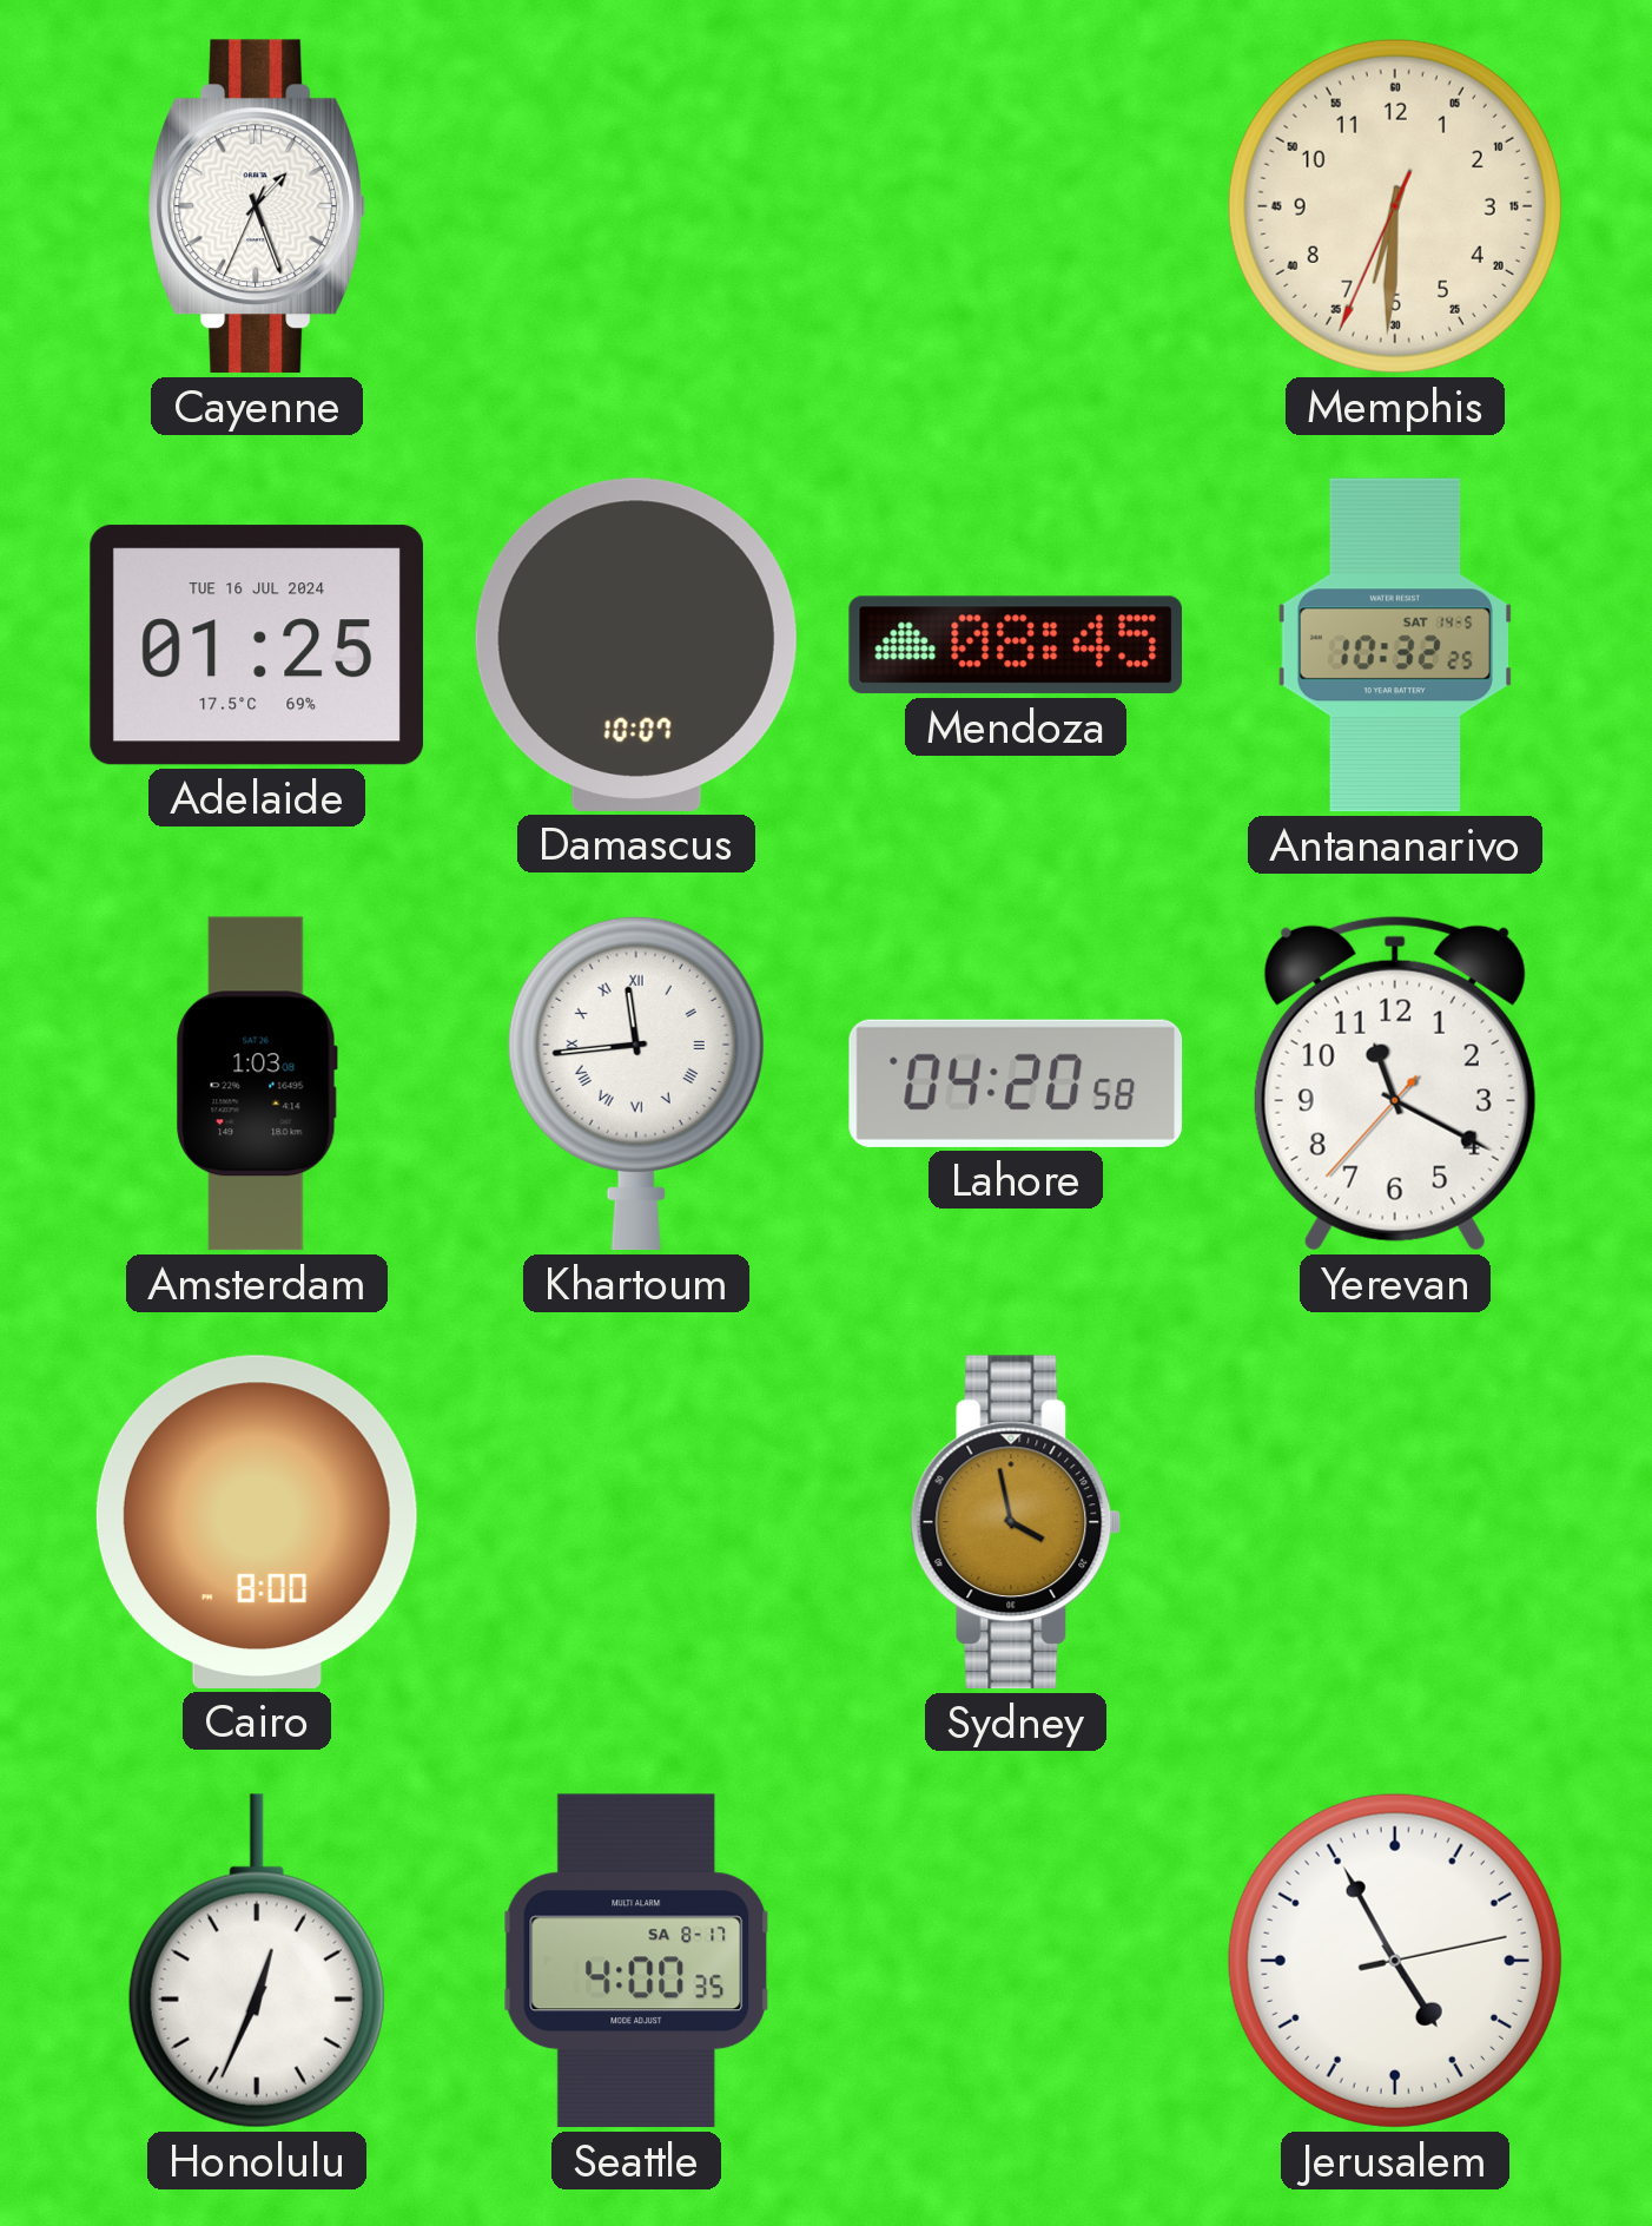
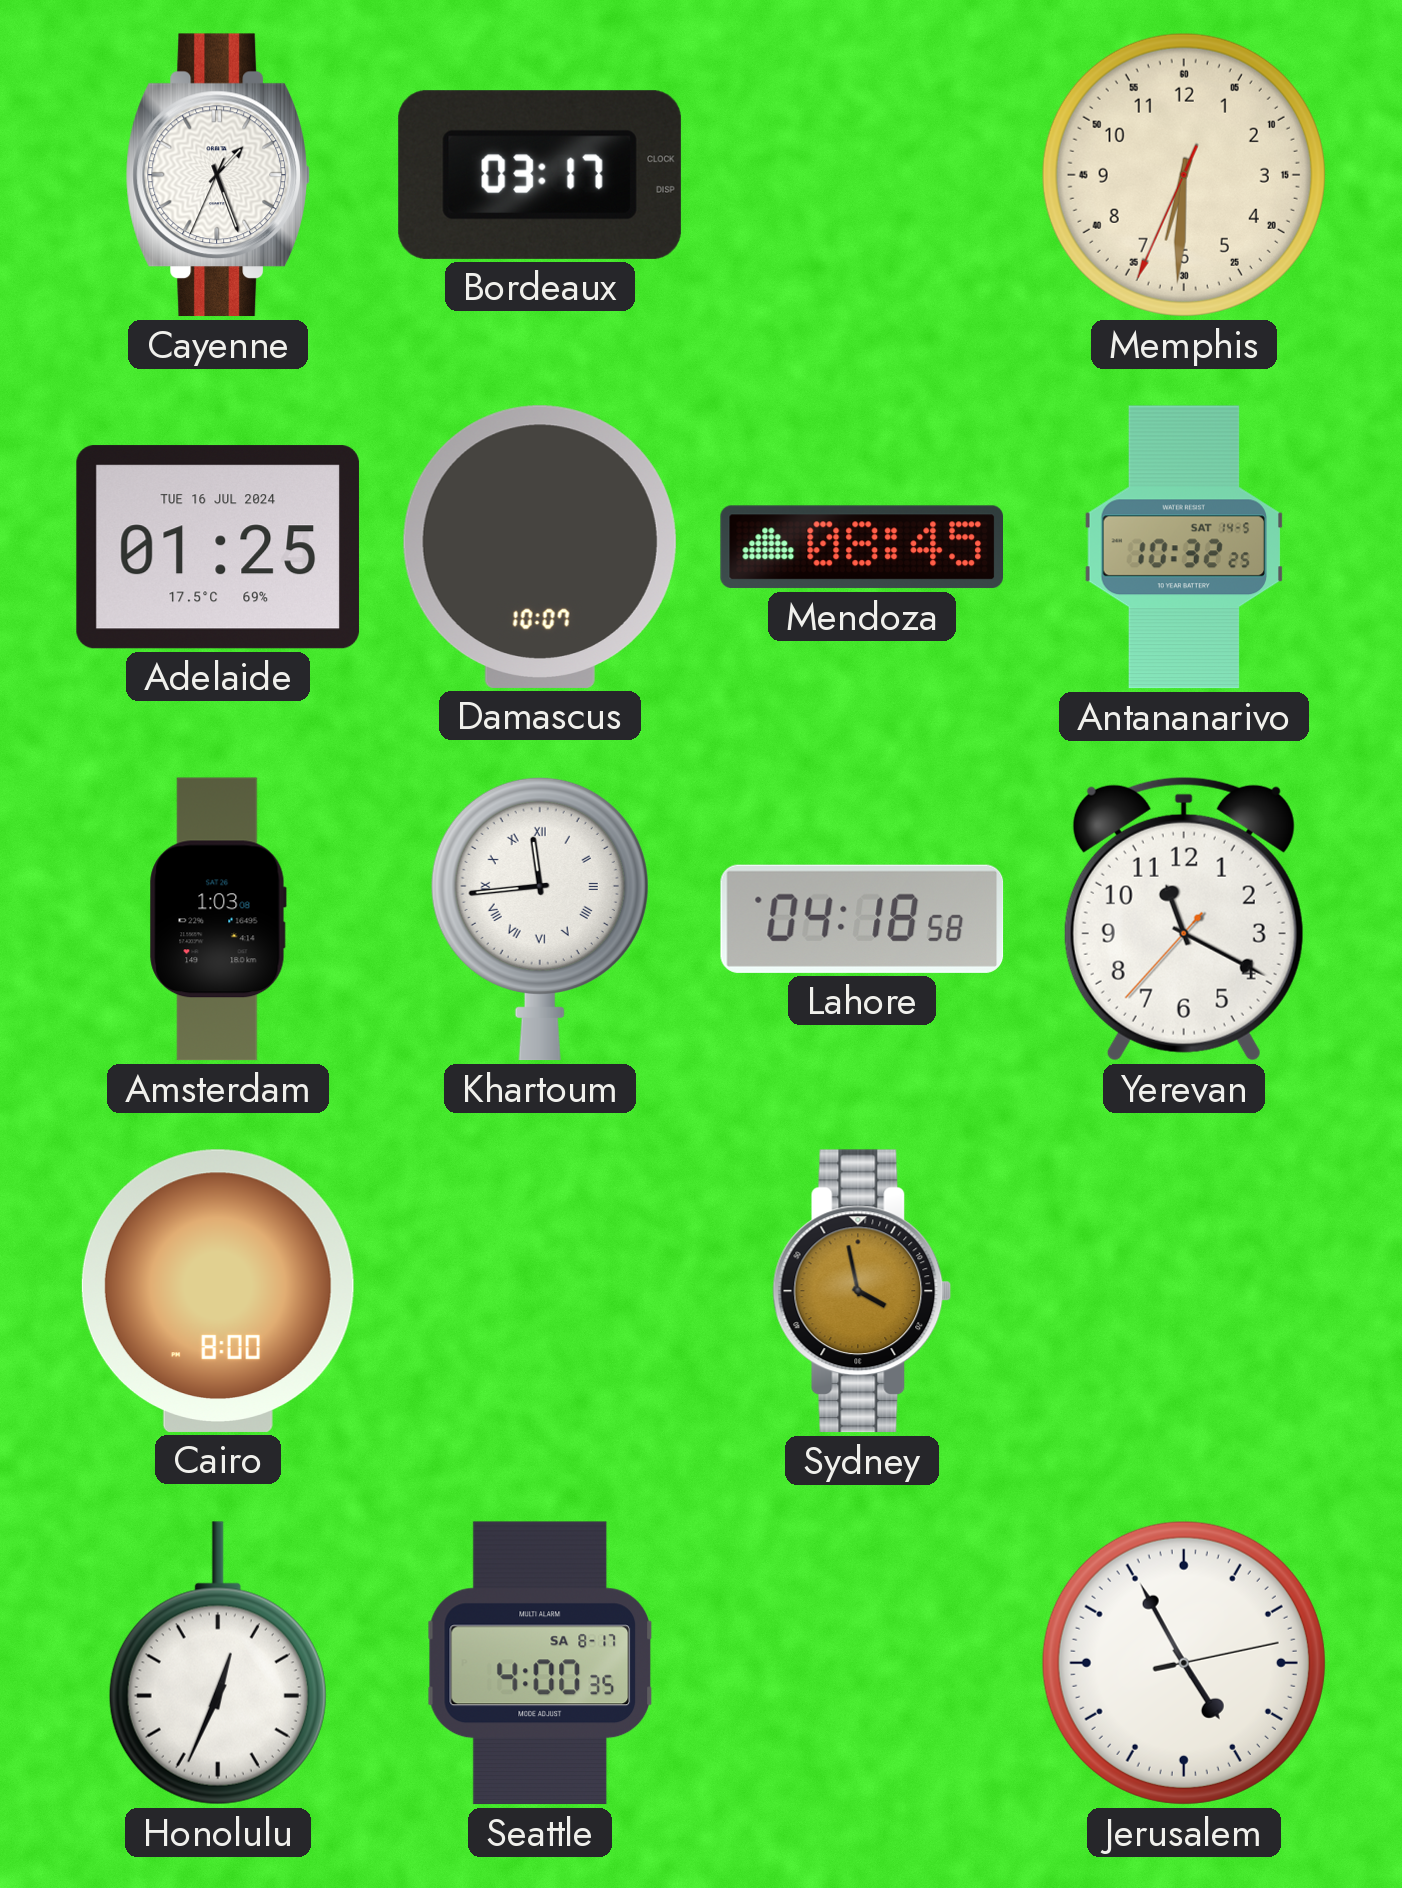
Bordeaux: none -> 03:17
Lahore: 04:20 -> 04:18
